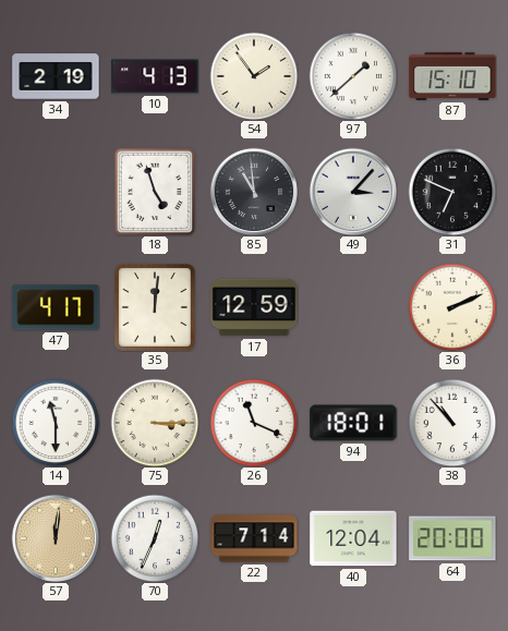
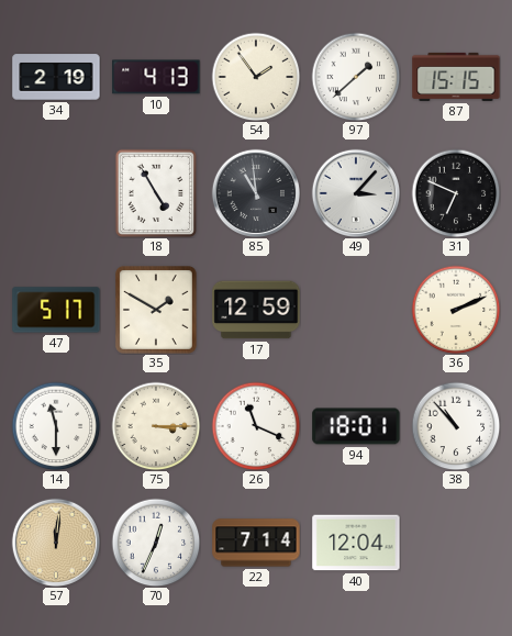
87: 15:10 -> 15:15
18: 4:57 -> 4:55
47: 4:17 -> 5:17
35: 12:01 -> 1:50
64: 20:00 -> none
